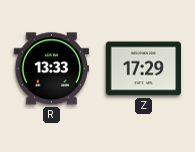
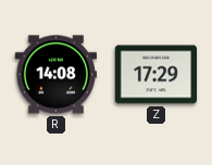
R: 13:33 -> 14:08
